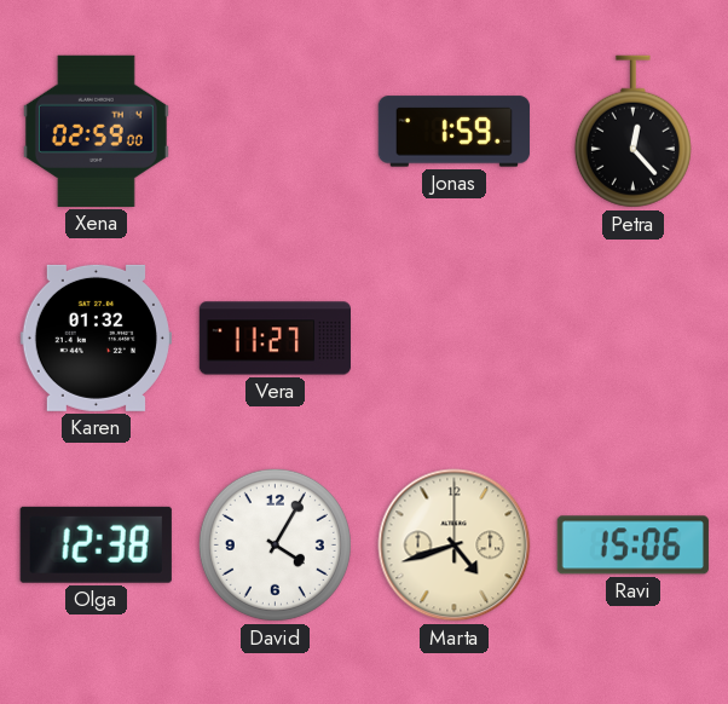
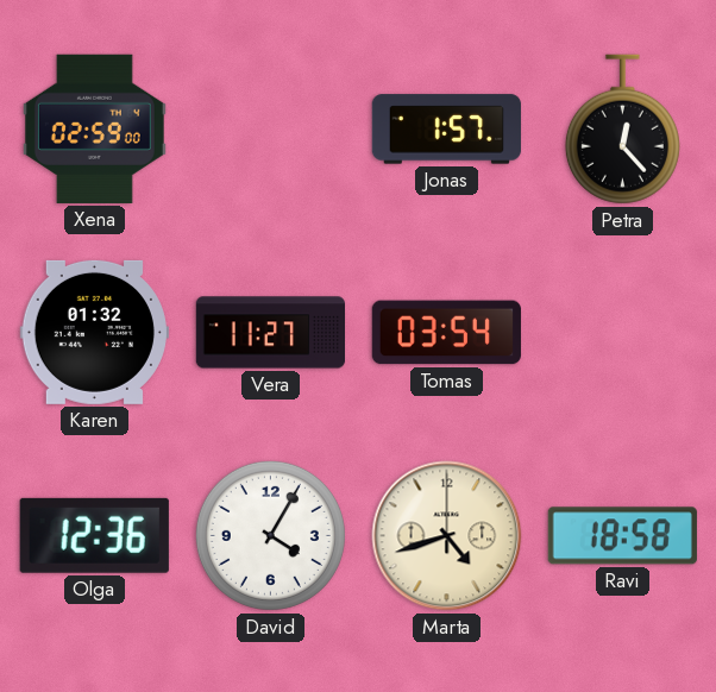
Jonas: 1:59 -> 1:57
Tomas: none -> 03:54
Olga: 12:38 -> 12:36
Ravi: 15:06 -> 18:58
